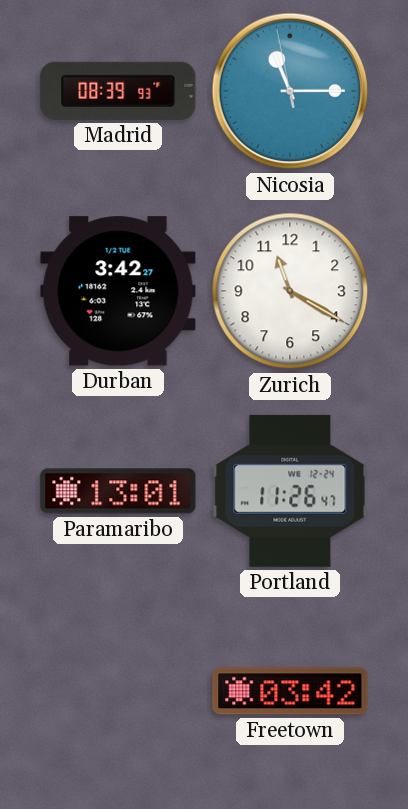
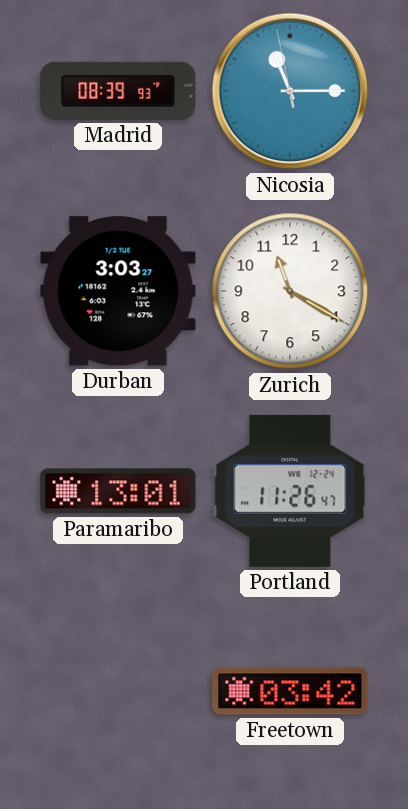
Durban: 3:42 -> 3:03
